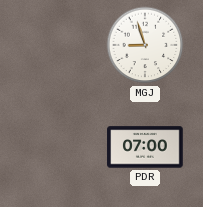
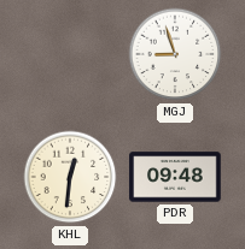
KHL: none -> 12:31
PDR: 07:00 -> 09:48
